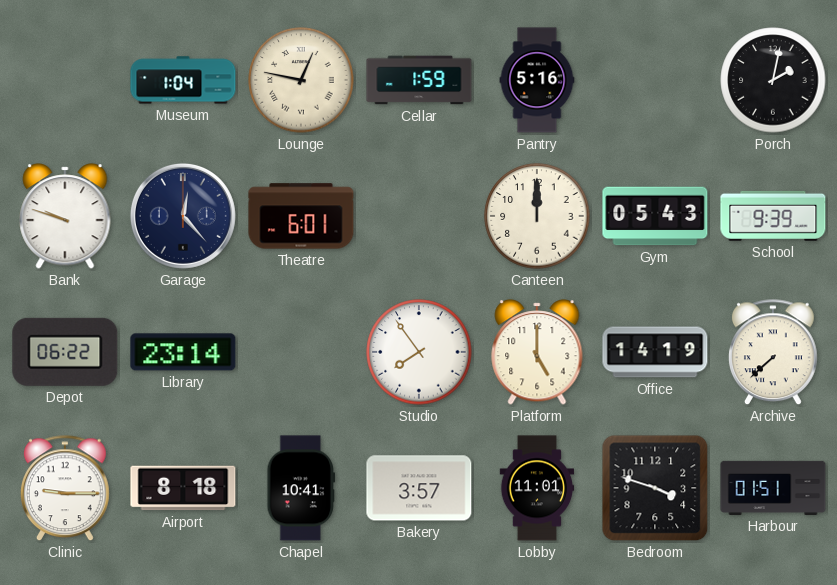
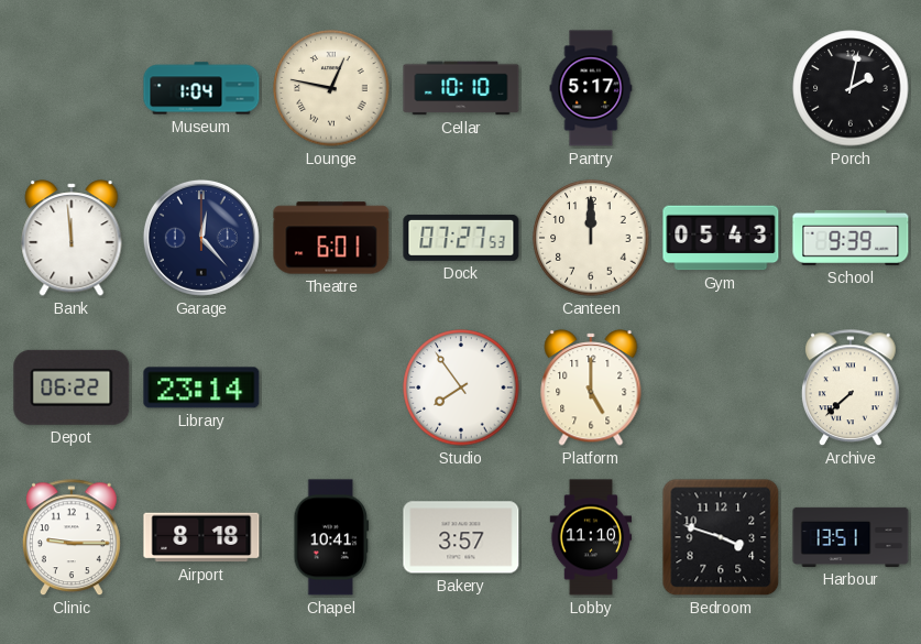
Cellar: 1:59 -> 10:10
Pantry: 5:16 -> 5:17
Bank: 9:48 -> 11:59
Dock: none -> 07:27
Office: 14:19 -> none
Lobby: 11:01 -> 11:10
Harbour: 01:51 -> 13:51
